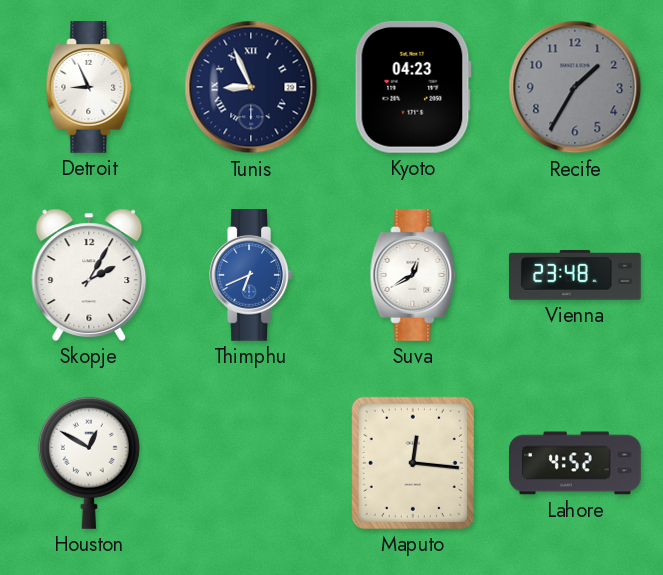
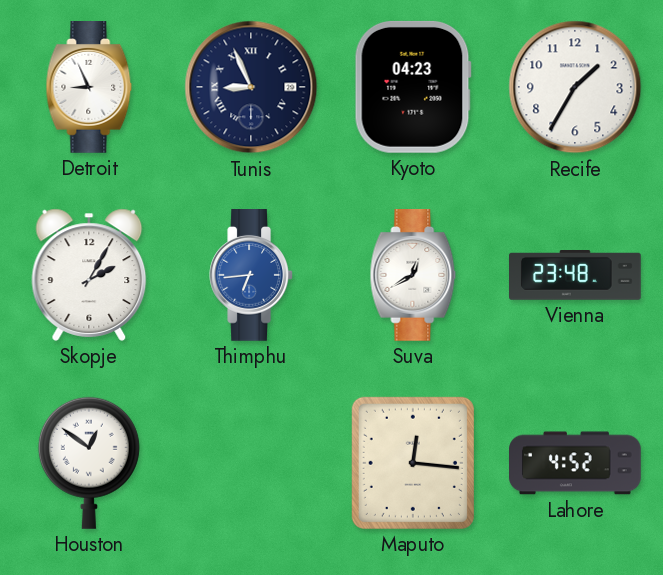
Recife dial: grey -> white
Thimphu: 6:41 -> 6:44
Houston: 12:50 -> 12:51
